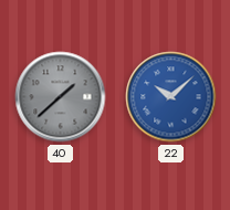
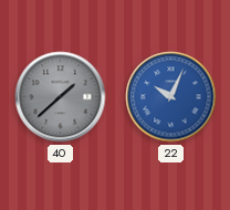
22: 10:08 -> 10:04
